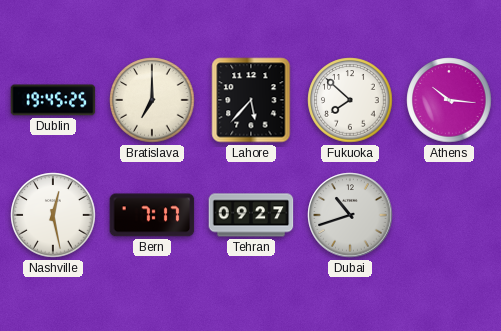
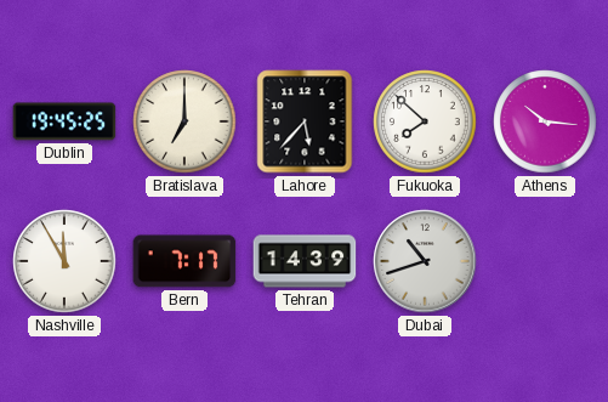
Nashville: 12:28 -> 11:55
Tehran: 09:27 -> 14:39
